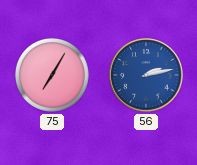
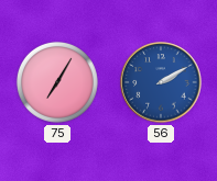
56: 2:13 -> 2:10
